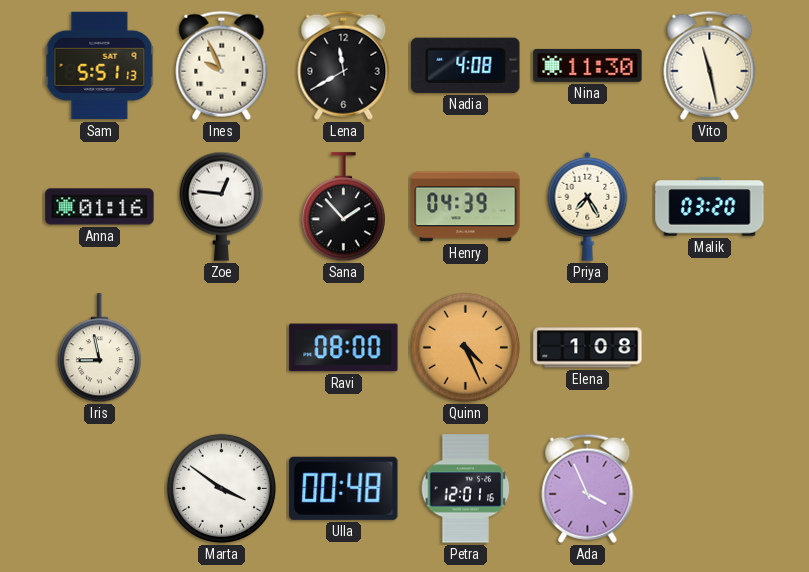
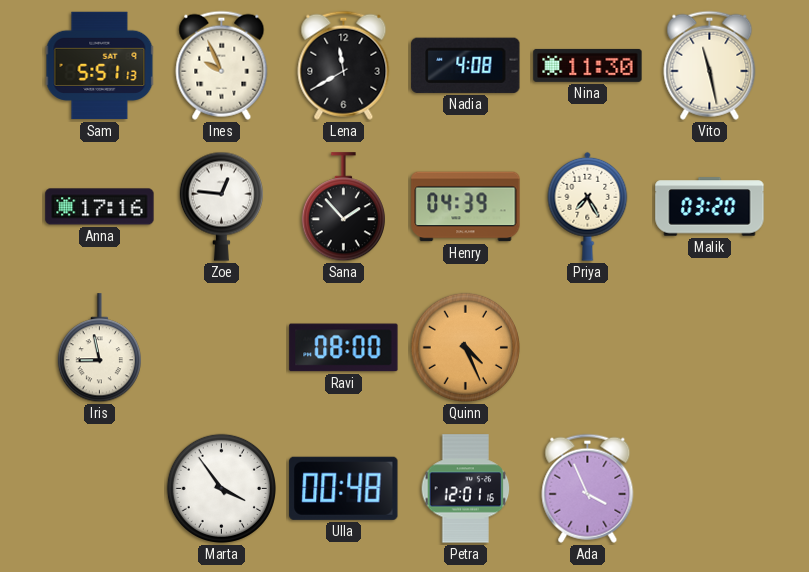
Anna: 01:16 -> 17:16
Elena: 1:08 -> none
Marta: 3:51 -> 3:54
